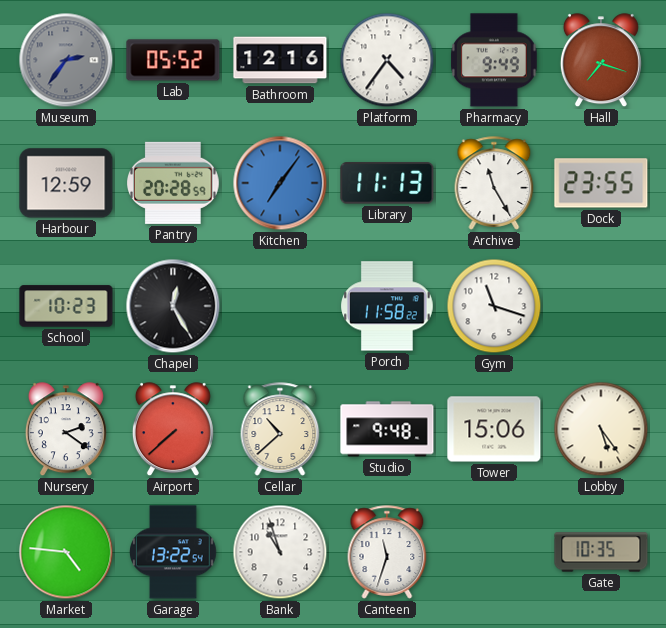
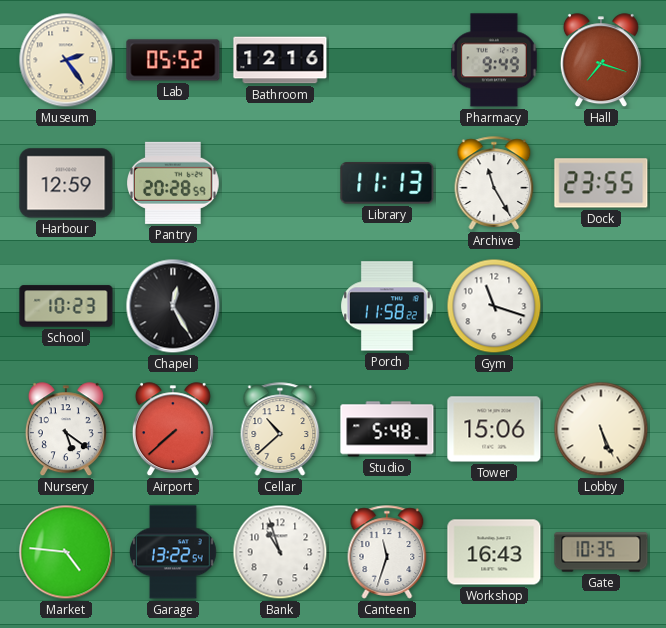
Museum: 2:36 -> 2:24
Museum dial: grey -> cream
Platform: 4:36 -> none
Kitchen: 7:06 -> none
Nursery: 2:21 -> 5:21
Studio: 9:48 -> 5:48
Lobby: 5:24 -> 5:26
Workshop: none -> 16:43
